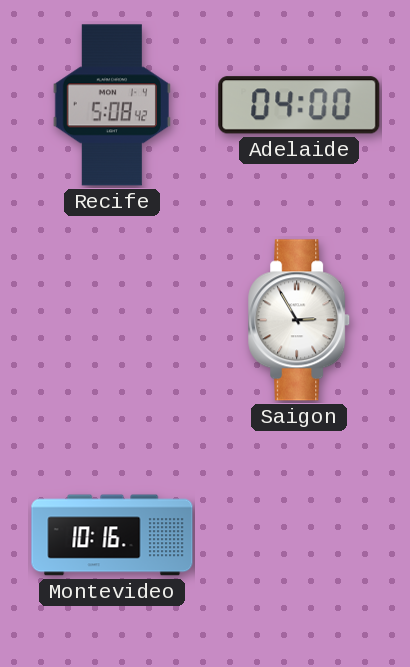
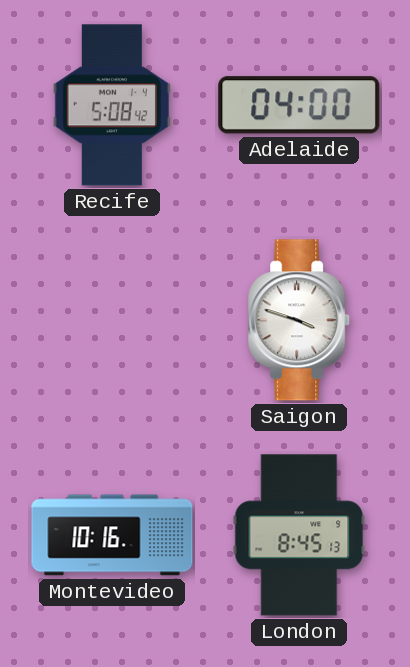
Saigon: 2:55 -> 3:48
London: none -> 8:45
